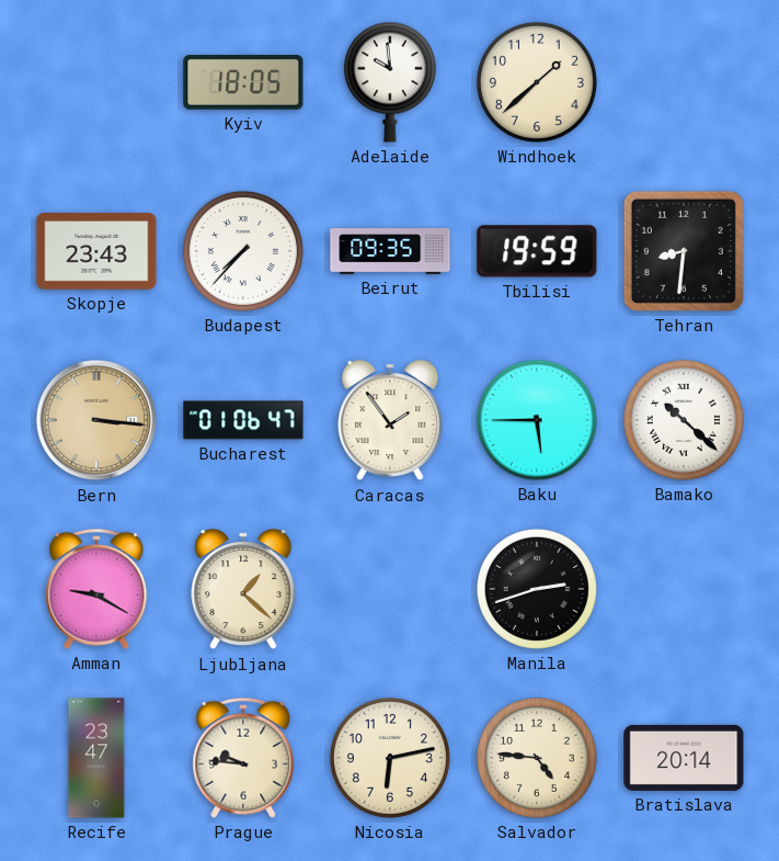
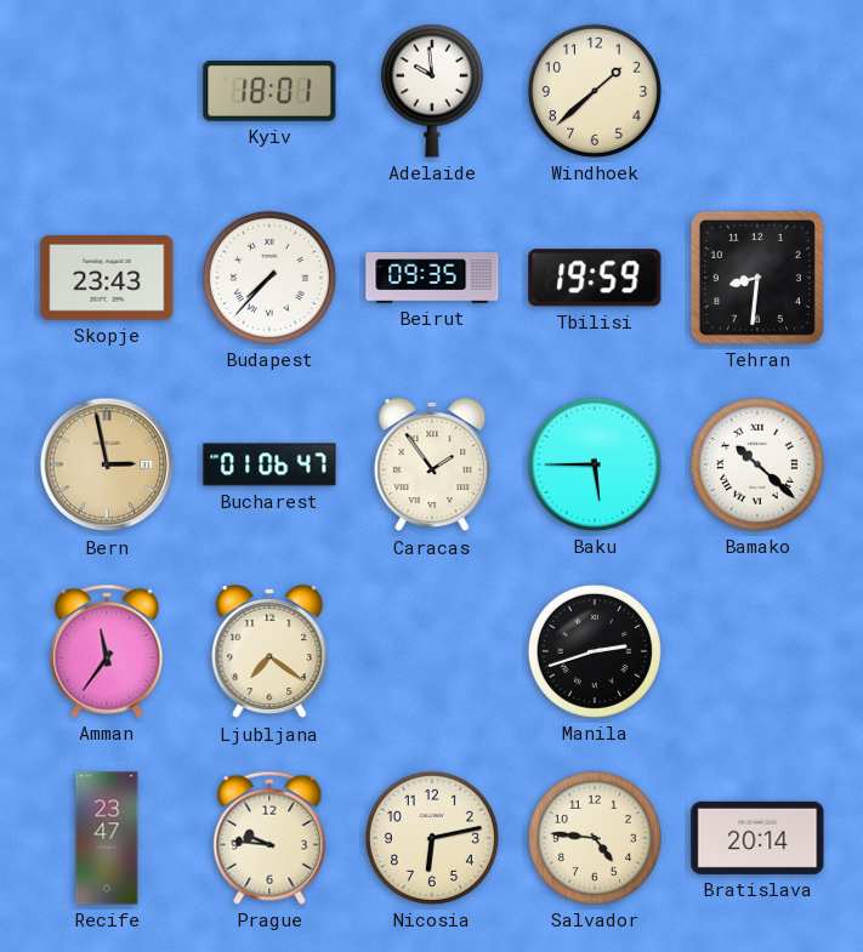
Kyiv: 18:05 -> 18:01
Bern: 3:16 -> 2:58
Amman: 9:20 -> 11:36
Ljubljana: 1:22 -> 7:21
